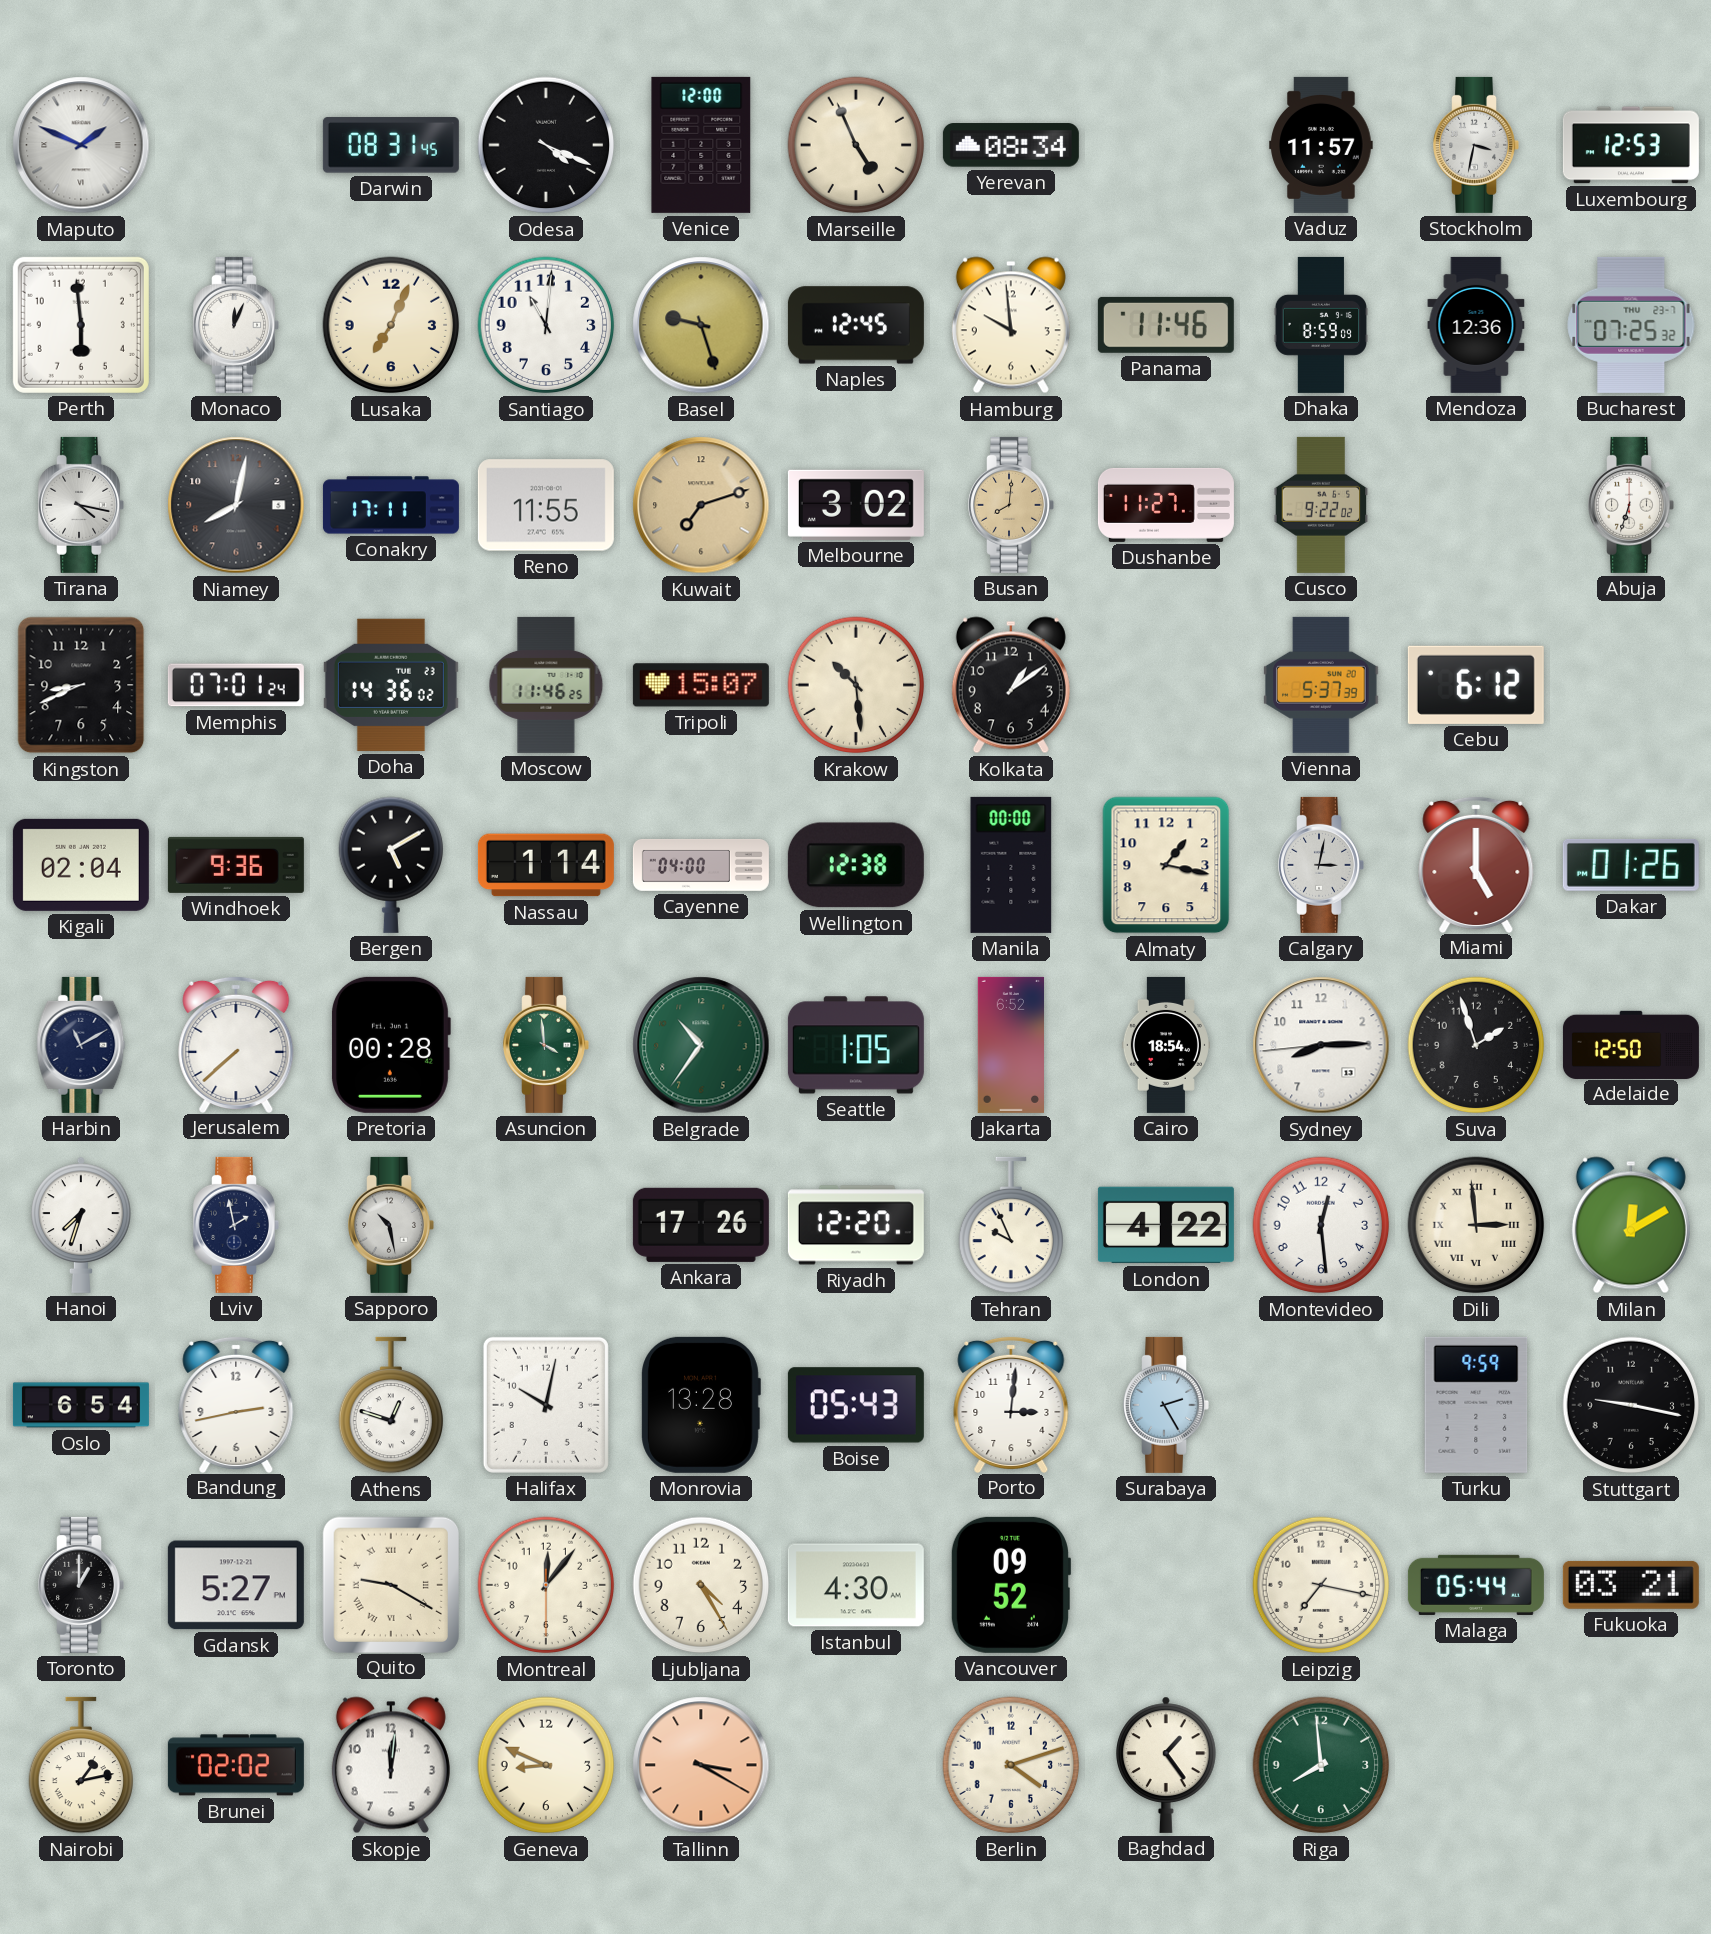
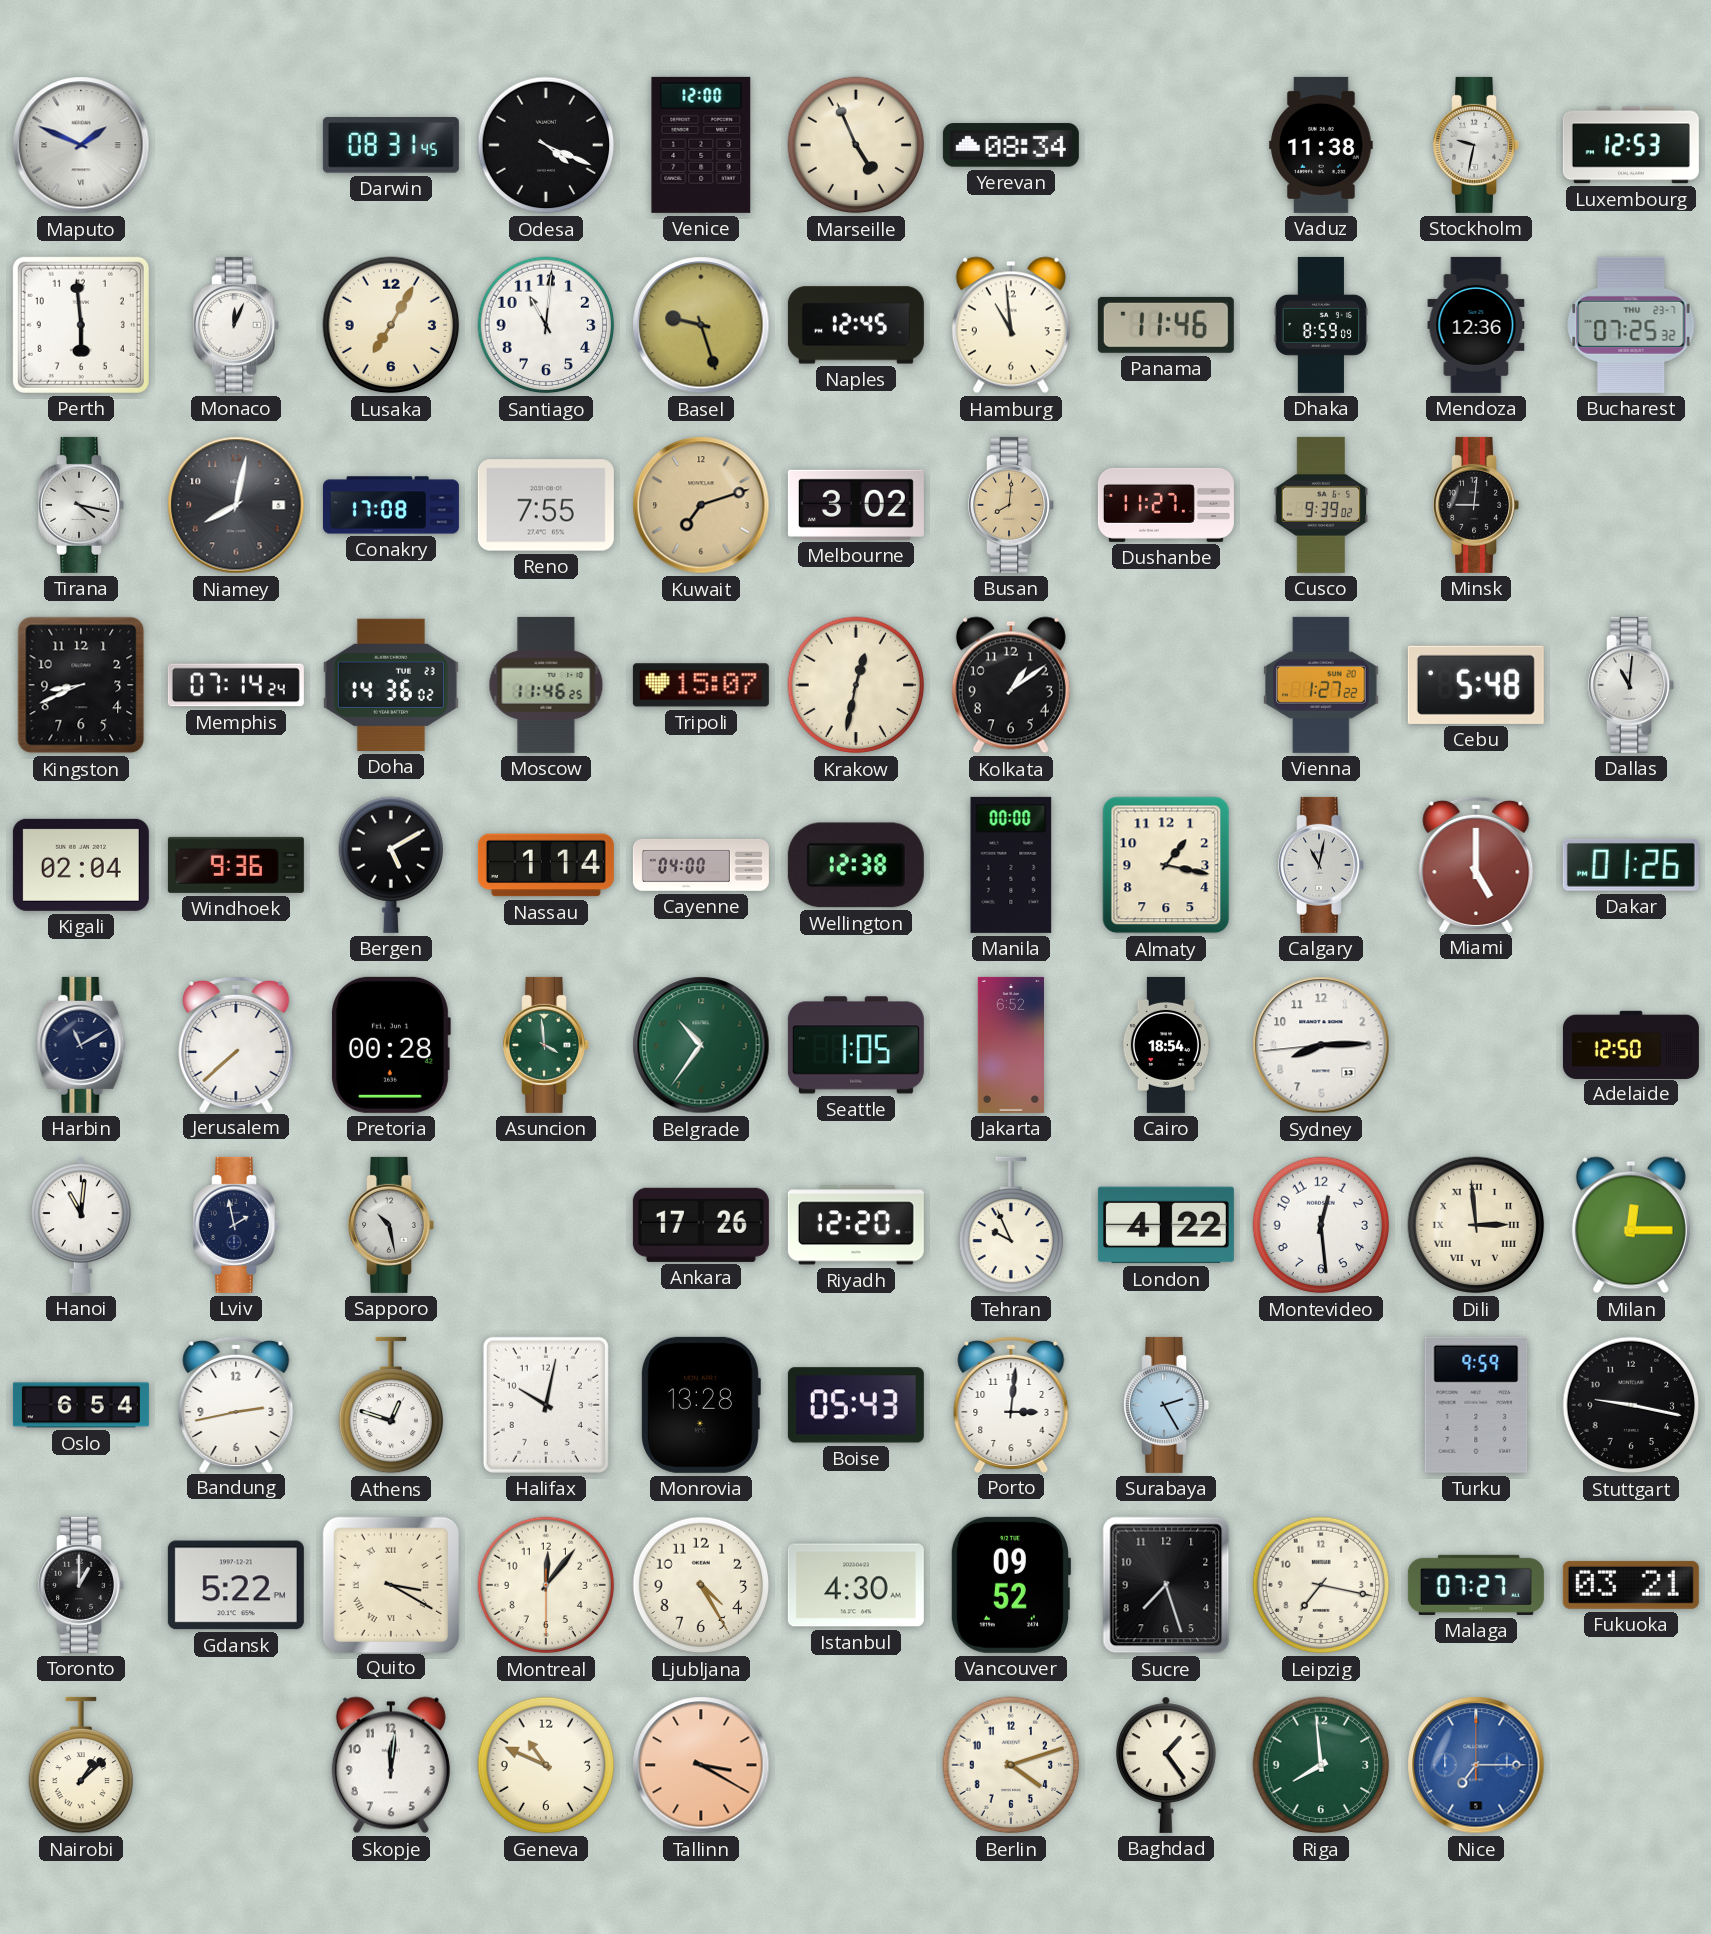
Vaduz: 11:57 -> 11:38
Stockholm: 3:32 -> 9:32
Lusaka: 7:04 -> 7:05
Hamburg: 9:59 -> 10:59
Conakry: 17:11 -> 17:08
Reno: 11:55 -> 7:55
Cusco: 9:22 -> 9:39
Minsk: none -> 9:01
Abuja: 6:33 -> none
Memphis: 07:01 -> 07:14
Krakow: 10:29 -> 12:32
Vienna: 5:37 -> 1:27
Cebu: 6:12 -> 5:48
Dallas: none -> 11:01
Calgary: 3:02 -> 11:02
Suva: 1:57 -> none
Hanoi: 7:33 -> 11:01
Milan: 12:10 -> 12:15
Gdansk: 5:27 -> 5:22
Quito: 9:20 -> 3:20
Sucre: none -> 7:27
Malaga: 05:44 -> 07:27
Nairobi: 1:13 -> 1:08
Brunei: 02:02 -> none
Geneva: 8:49 -> 10:49
Nice: none -> 7:15
